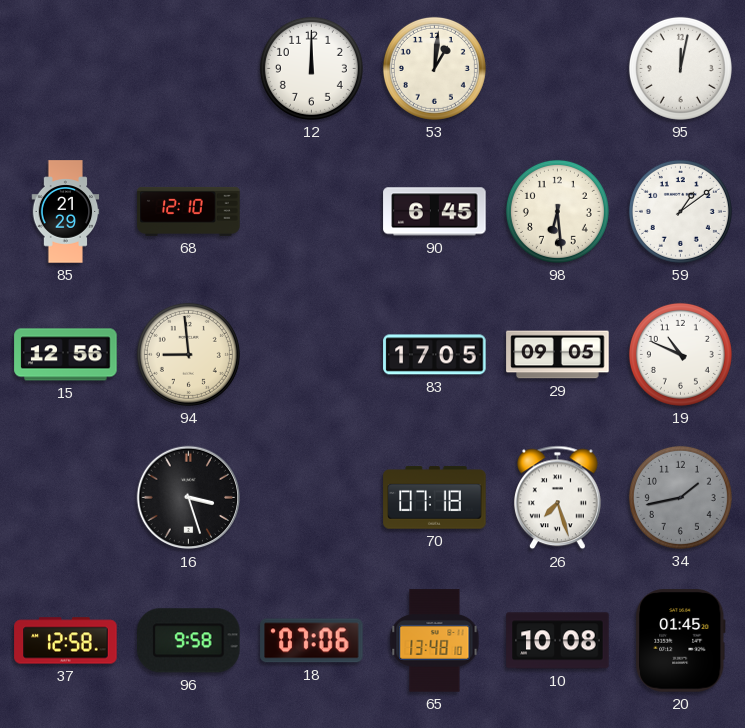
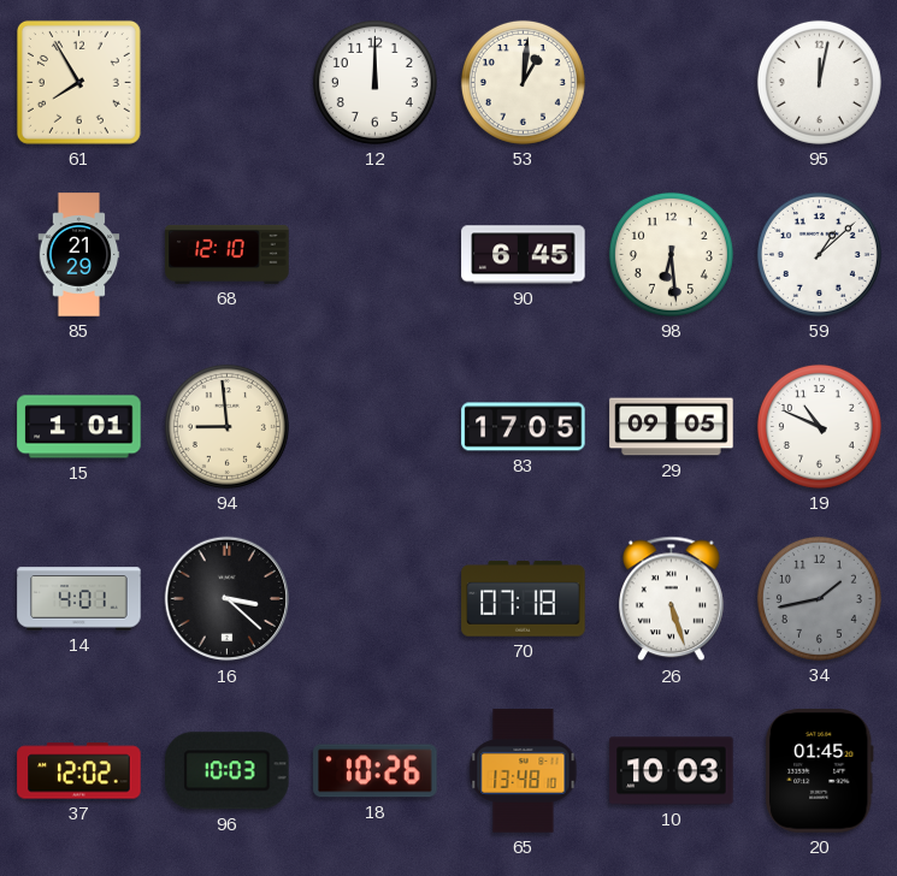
61: none -> 7:55
59: 1:09 -> 1:08
15: 12:56 -> 1:01
14: none -> 4:01
16: 3:27 -> 3:22
26: 7:27 -> 5:27
37: 12:58 -> 12:02
96: 9:58 -> 10:03
18: 07:06 -> 10:26
10: 10:08 -> 10:03
